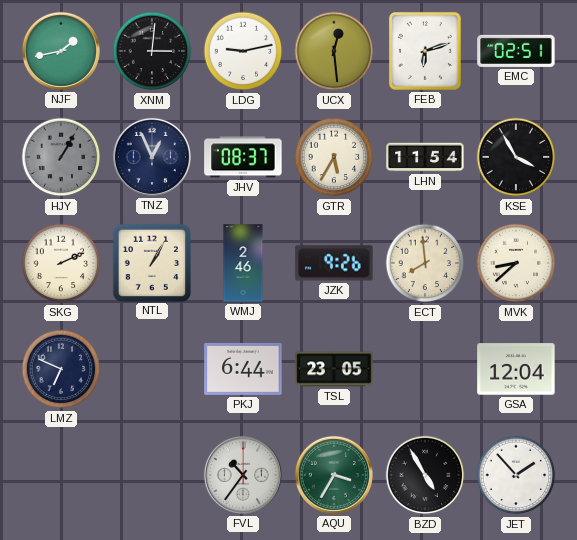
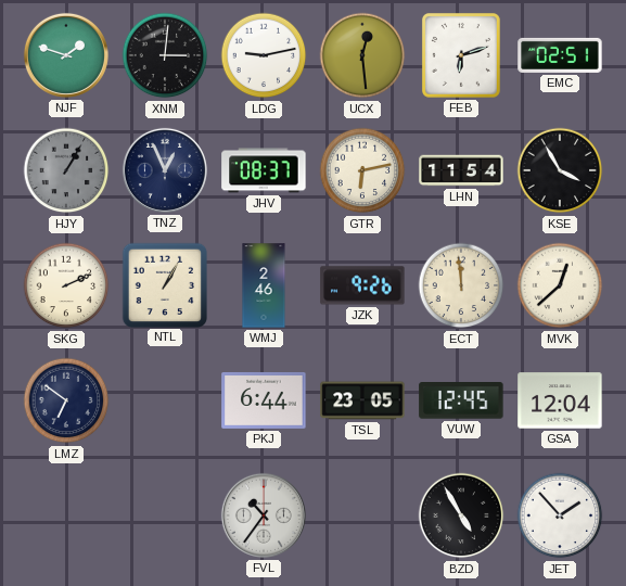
NJF: 1:43 -> 1:48
GTR: 5:35 -> 6:13
ECT: 7:59 -> 11:59
MVK: 8:38 -> 12:38
LMZ: 6:49 -> 6:51
VUW: none -> 12:45
AQU: 3:35 -> none
